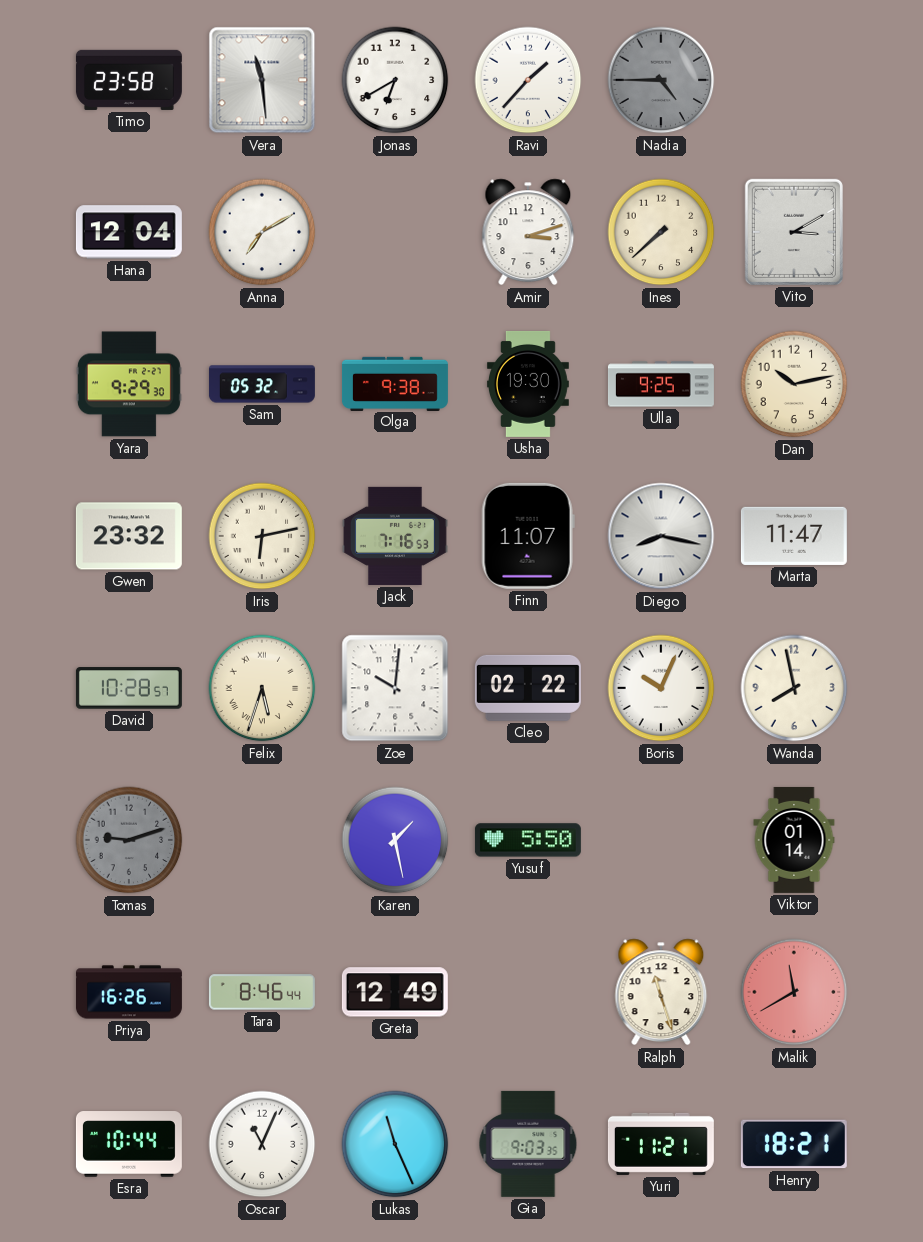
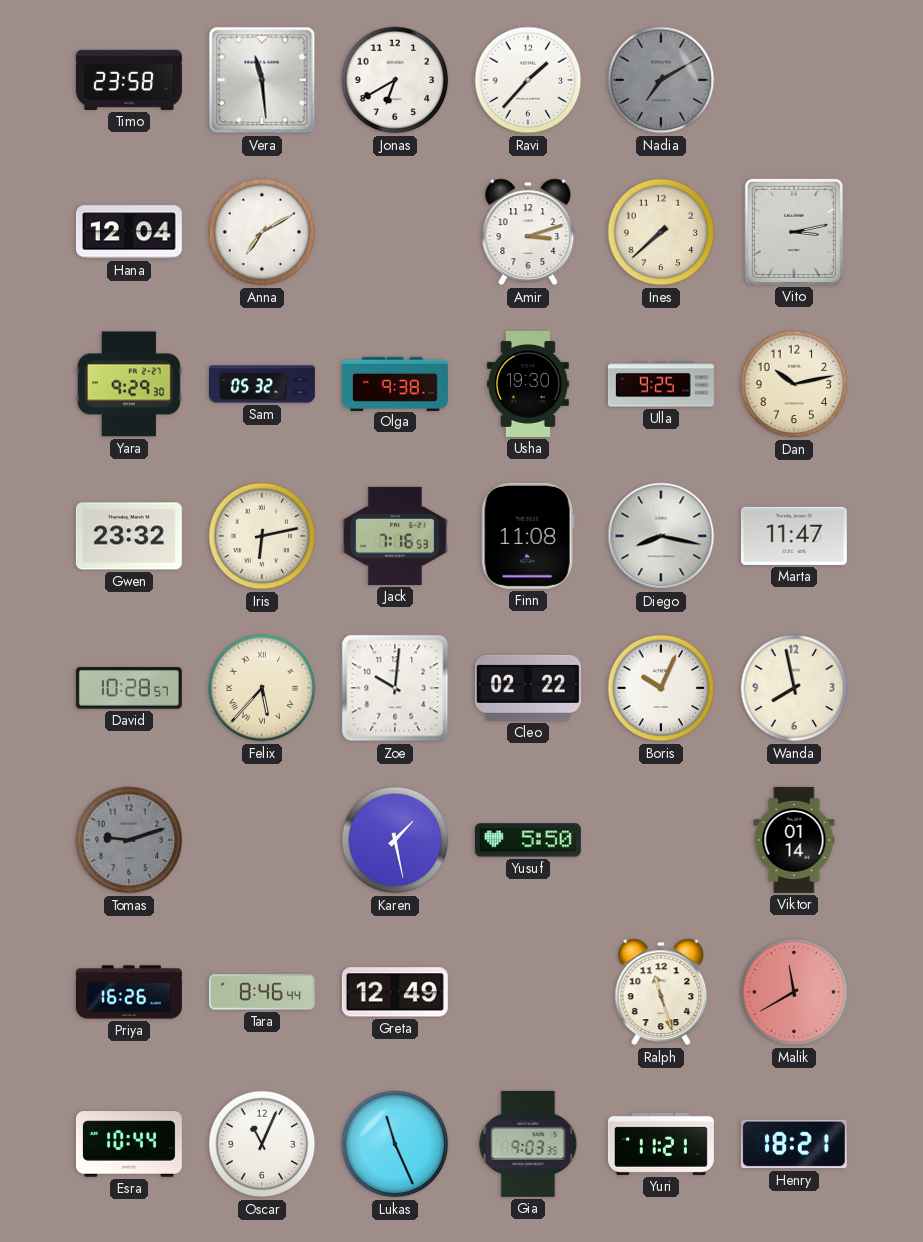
Nadia: 4:45 -> 7:10
Vito: 3:10 -> 3:13
Finn: 11:07 -> 11:08
Felix: 5:33 -> 5:37
